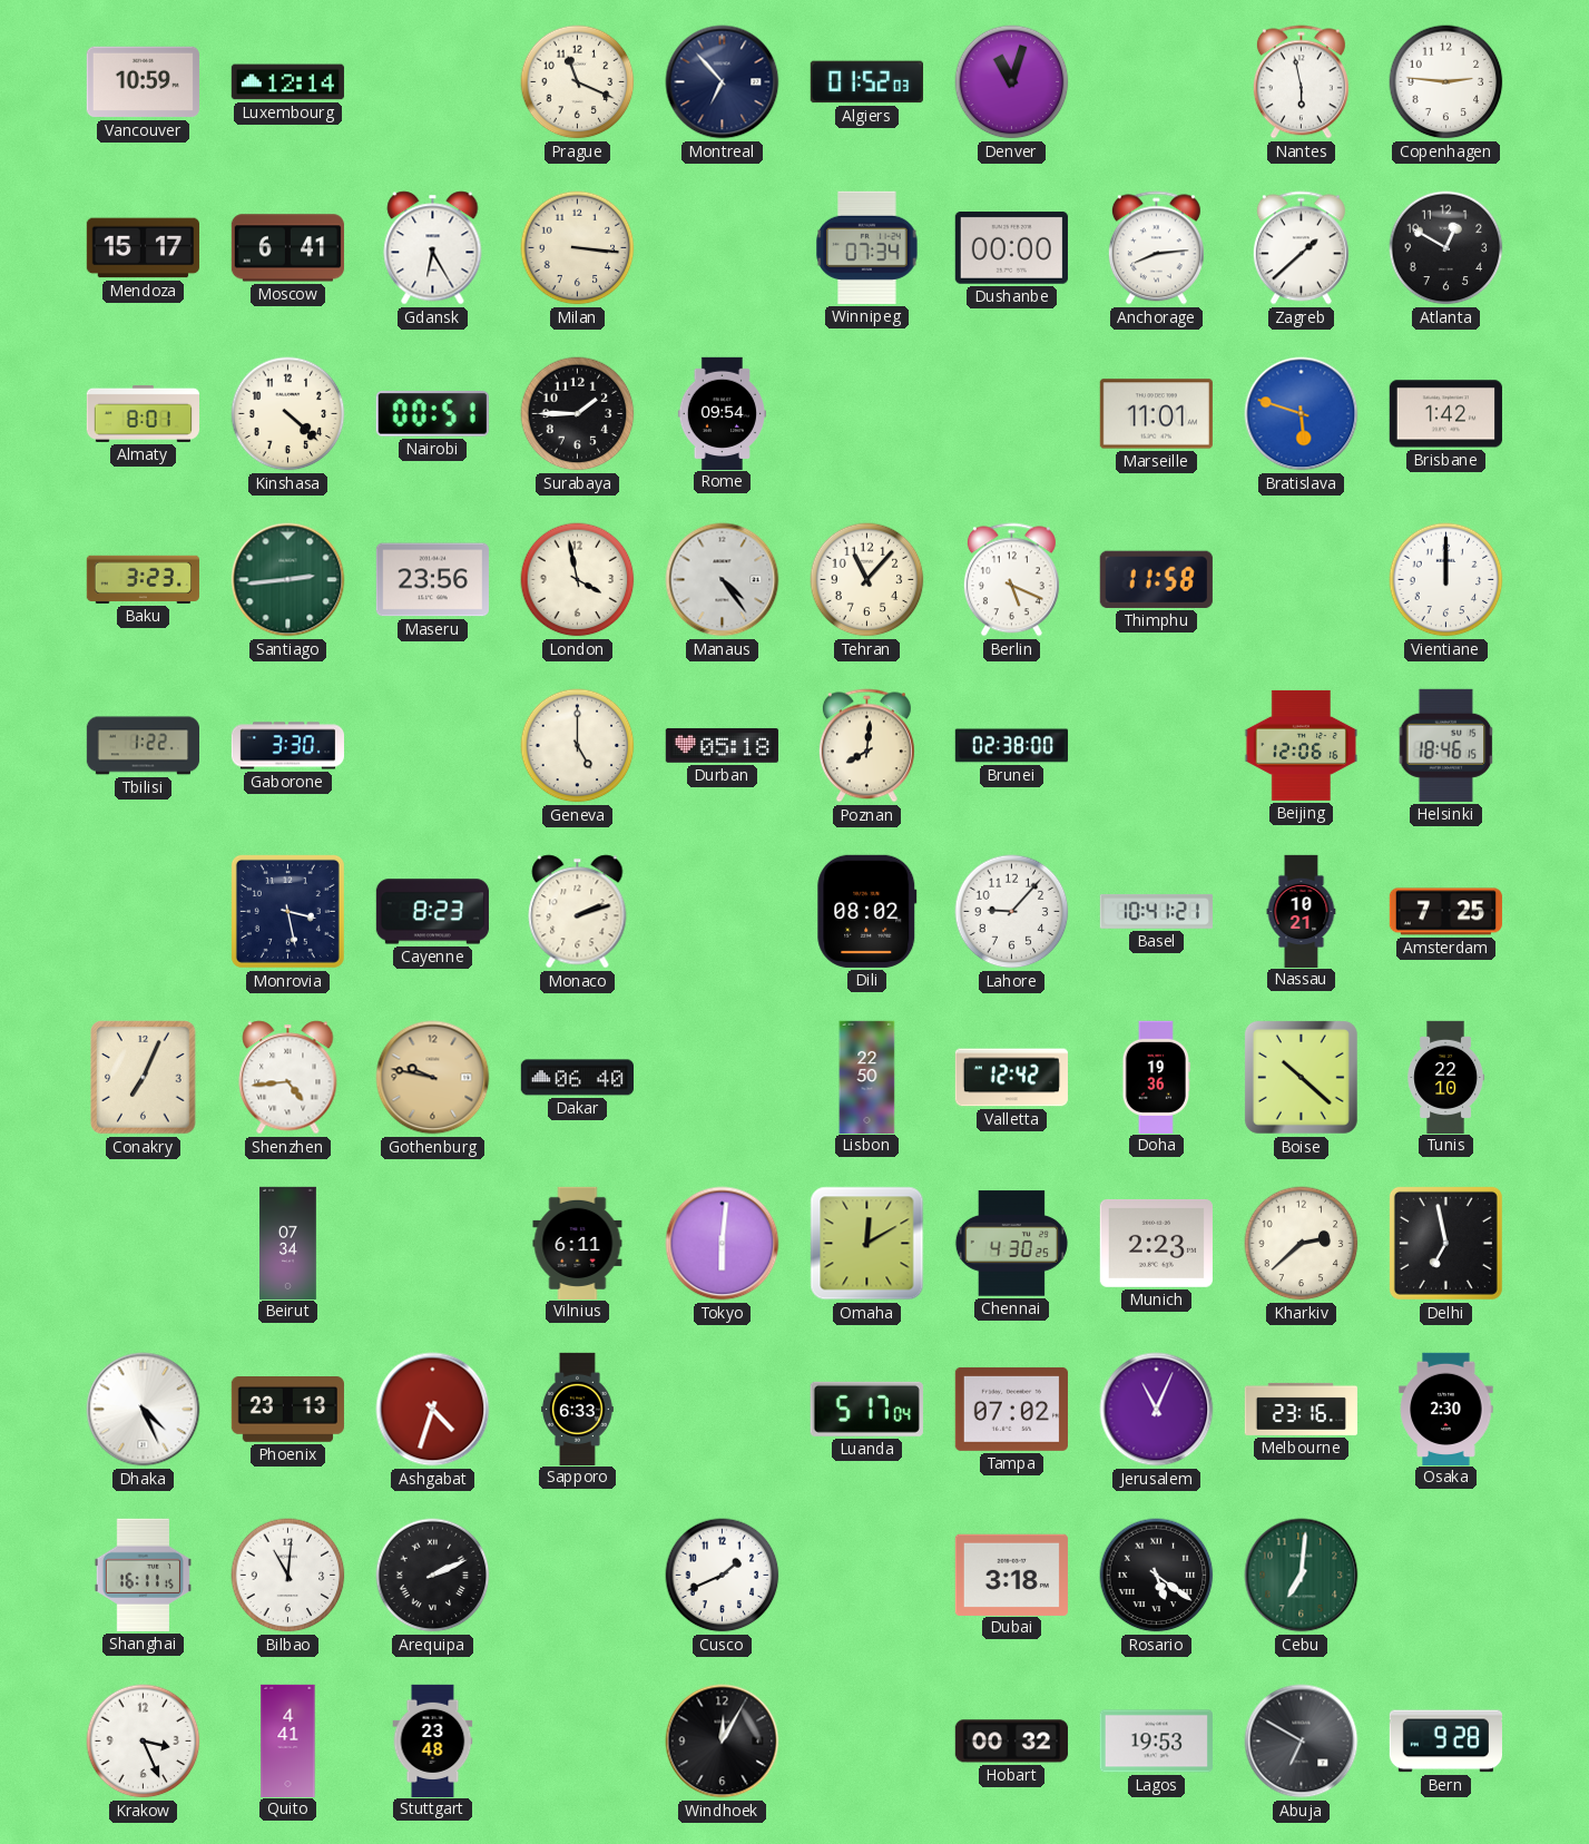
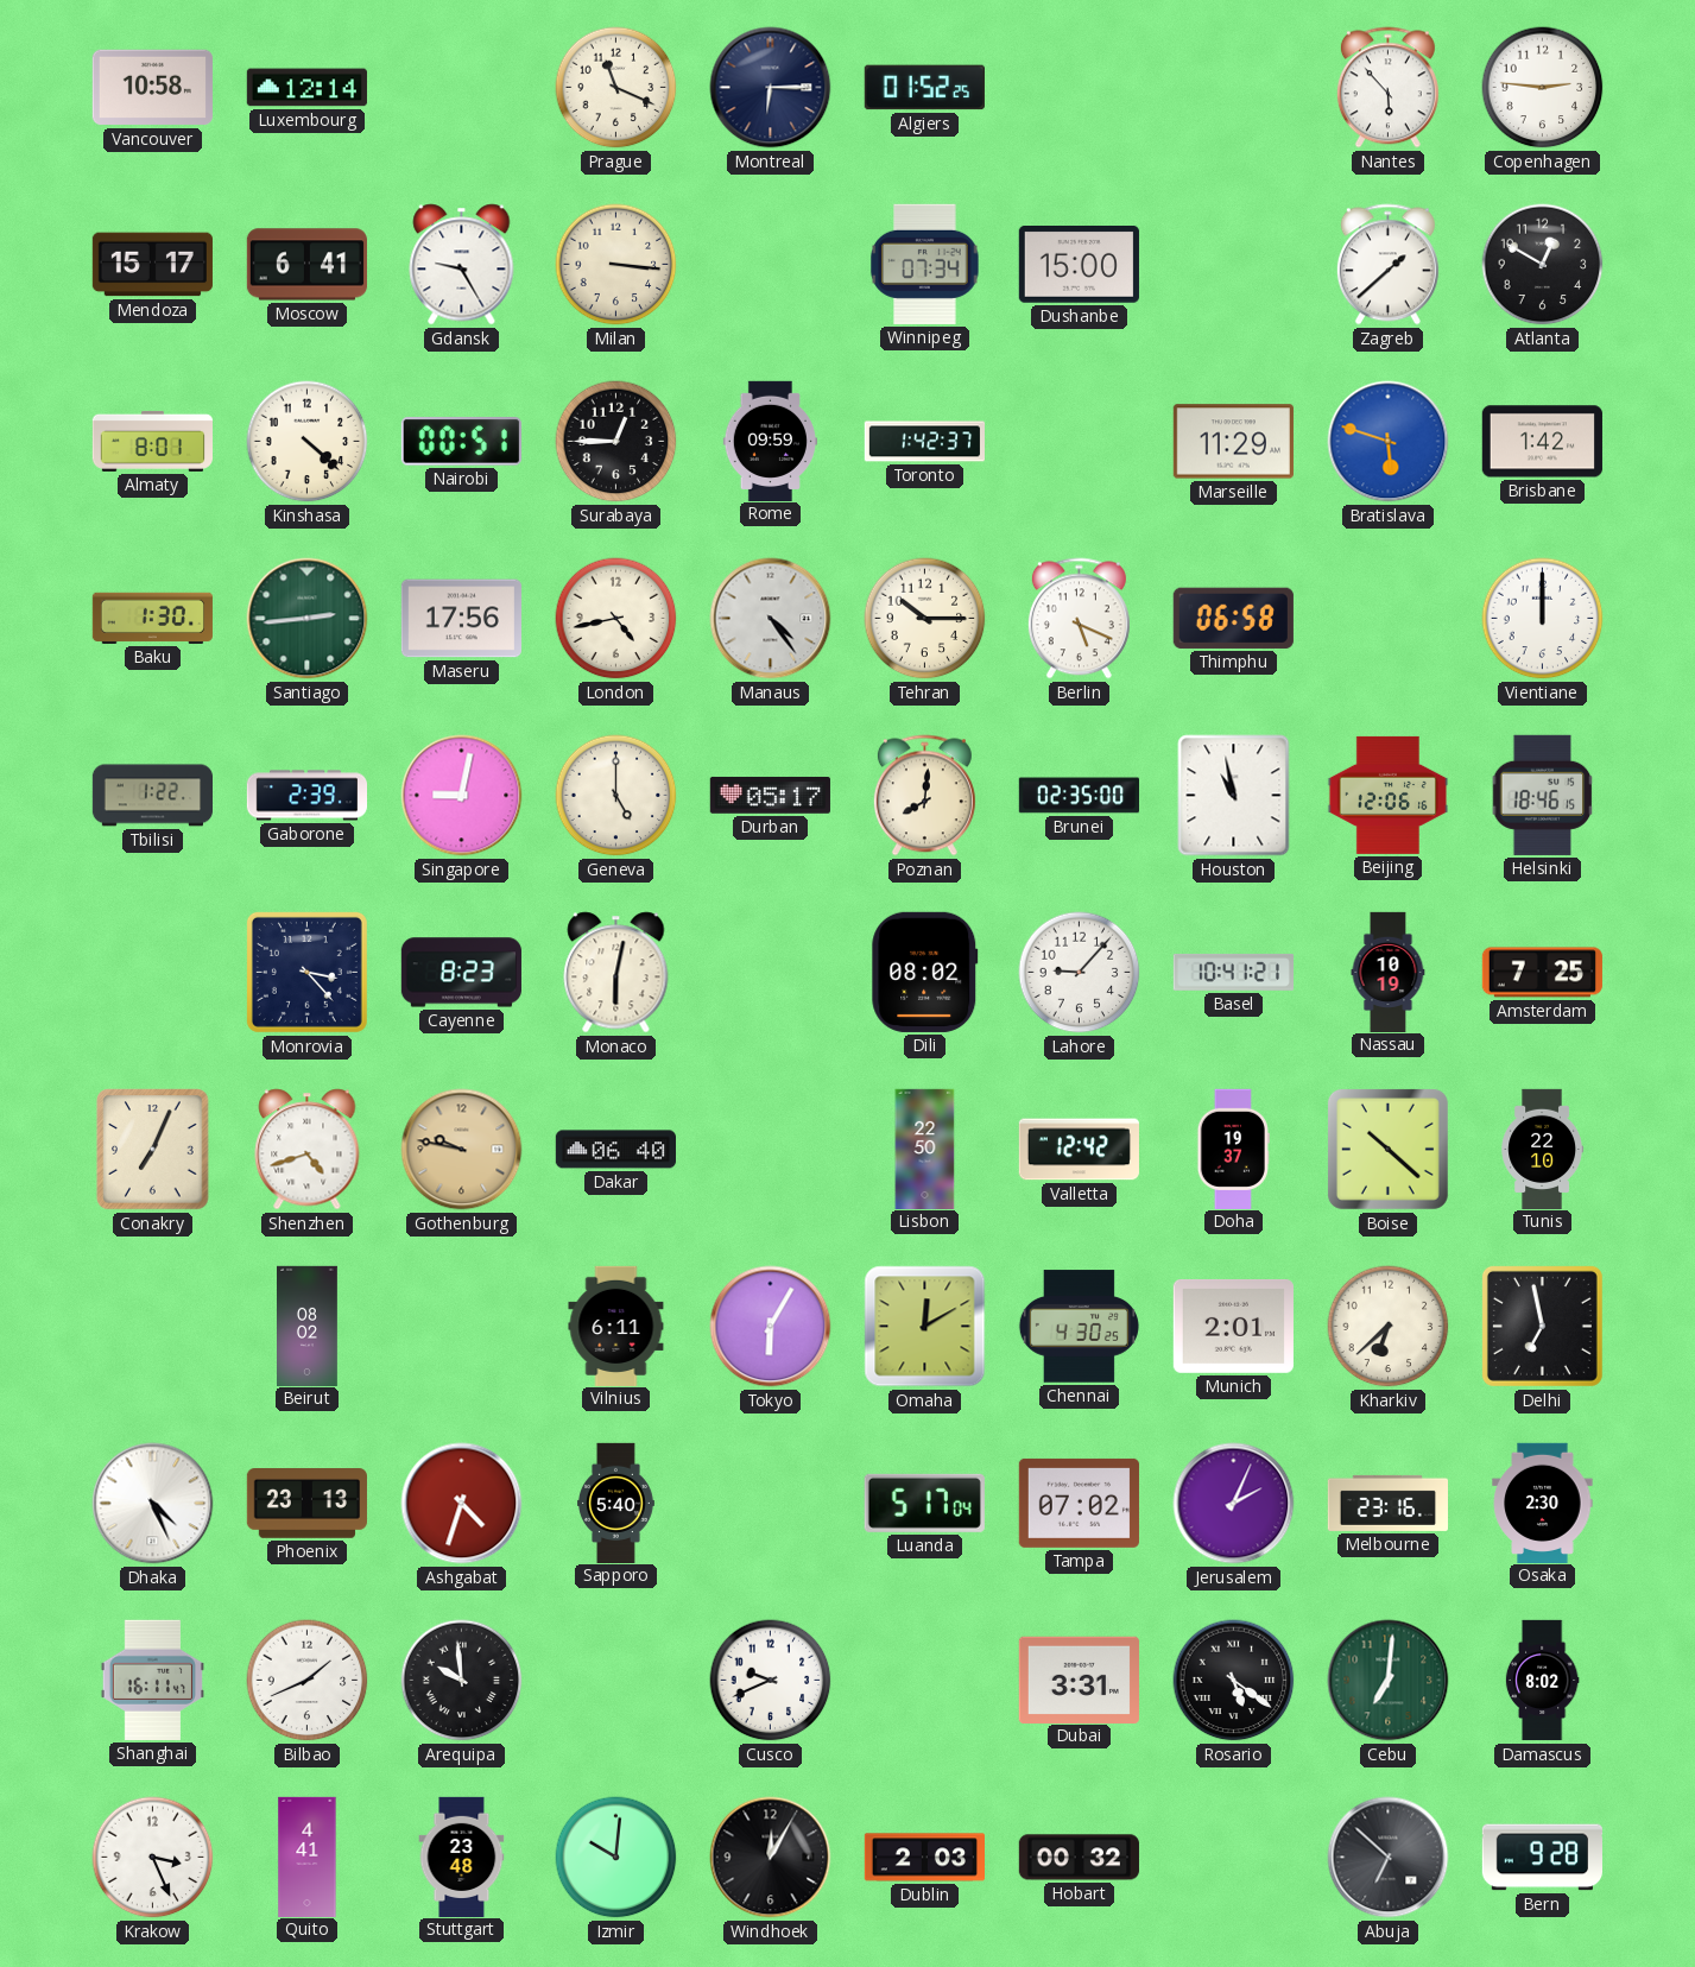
Vancouver: 10:59 -> 10:58
Montreal: 6:53 -> 6:15
Algiers: 01:52:03 -> 01:52:25
Denver: 11:03 -> none
Nantes: 5:58 -> 5:53
Gdansk: 6:25 -> 9:25
Dushanbe: 00:00 -> 15:00
Anchorage: 8:14 -> none
Surabaya: 1:45 -> 12:45
Rome: 09:54 -> 09:59
Toronto: none -> 1:42
Marseille: 11:01 -> 11:29
Baku: 3:23 -> 1:30
Maseru: 23:56 -> 17:56
London: 3:58 -> 4:43
Tehran: 11:07 -> 10:15
Thimphu: 11:58 -> 06:58
Gaborone: 3:30 -> 2:39
Singapore: none -> 9:02
Durban: 05:18 -> 05:17
Brunei: 02:38 -> 02:35
Houston: none -> 10:58
Monrovia: 3:28 -> 3:23
Monaco: 2:12 -> 6:02
Nassau: 10:21 -> 10:19
Shenzhen: 4:44 -> 4:42
Doha: 19:36 -> 19:37
Beirut: 07:34 -> 08:02
Tokyo: 6:01 -> 6:05
Munich: 2:23 -> 2:01
Kharkiv: 2:38 -> 6:38
Sapporo: 6:33 -> 5:40
Jerusalem: 11:04 -> 2:04
Shanghai: 16:11:15 -> 16:11:47
Bilbao: 11:01 -> 1:41
Arequipa: 2:11 -> 9:59
Cusco: 1:41 -> 9:41
Dubai: 3:18 -> 3:31
Damascus: none -> 8:02
Izmir: none -> 10:01
Dublin: none -> 2:03
Lagos: 19:53 -> none
Abuja: 6:50 -> 6:52
